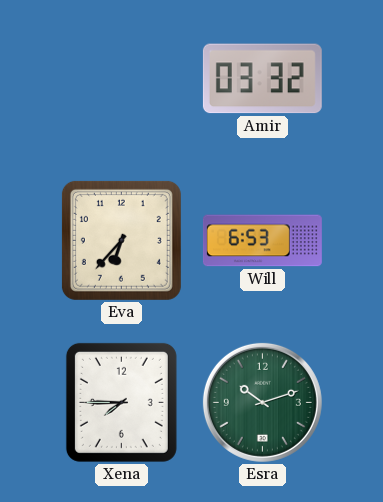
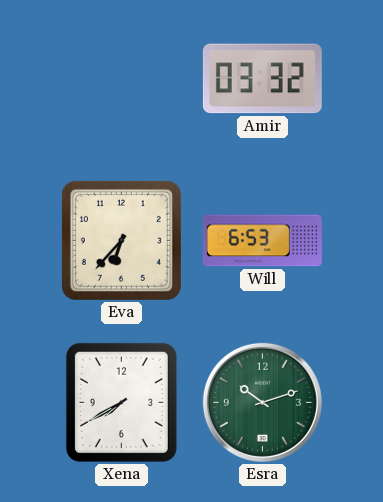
Xena: 7:45 -> 7:40
